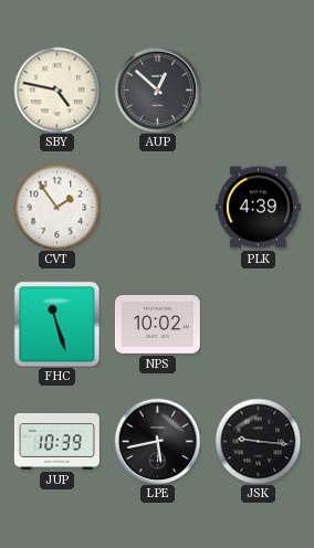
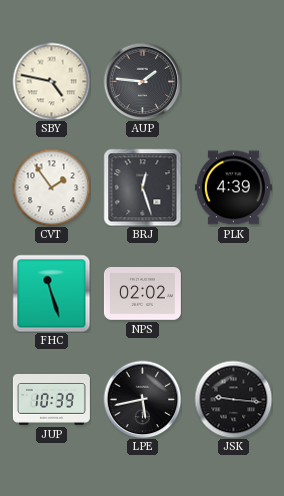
AUP: 12:52 -> 1:46
BRJ: none -> 12:27
NPS: 10:02 -> 02:02
